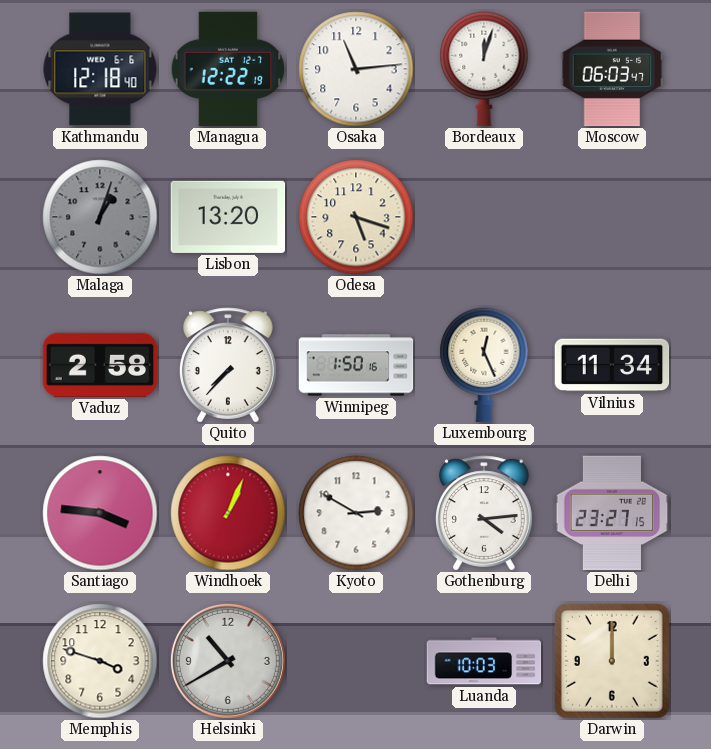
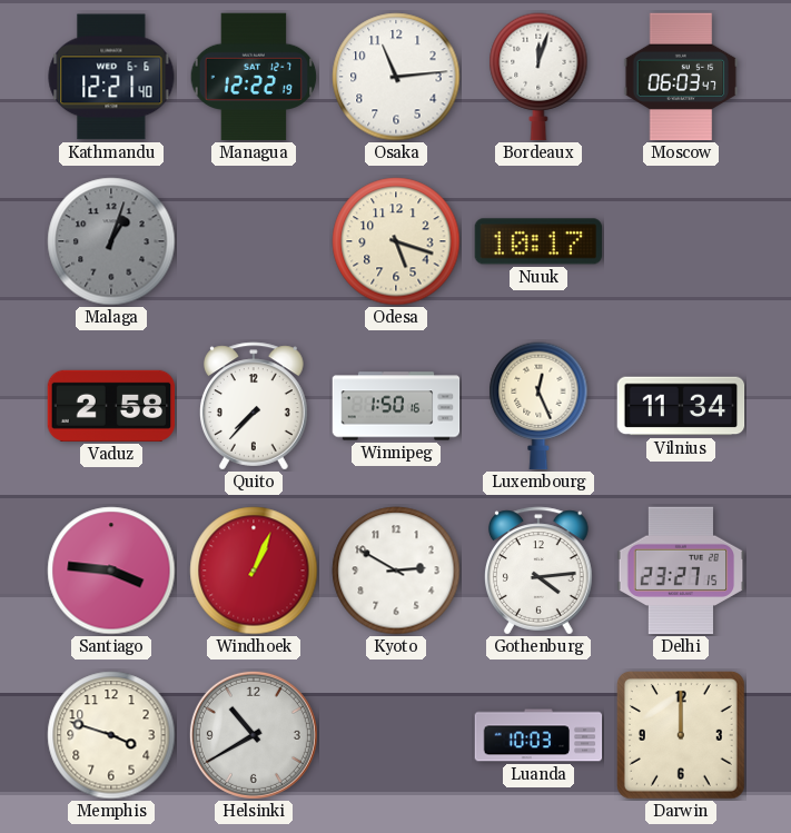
Kathmandu: 12:18 -> 12:21
Lisbon: 13:20 -> none
Nuuk: none -> 10:17
